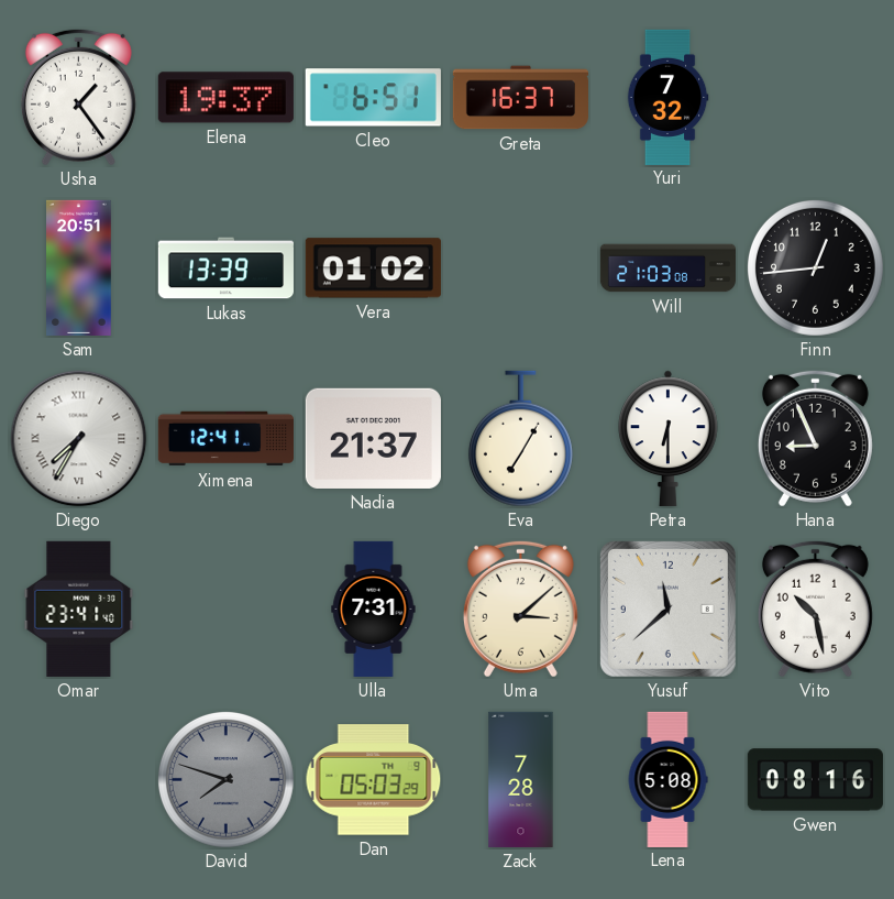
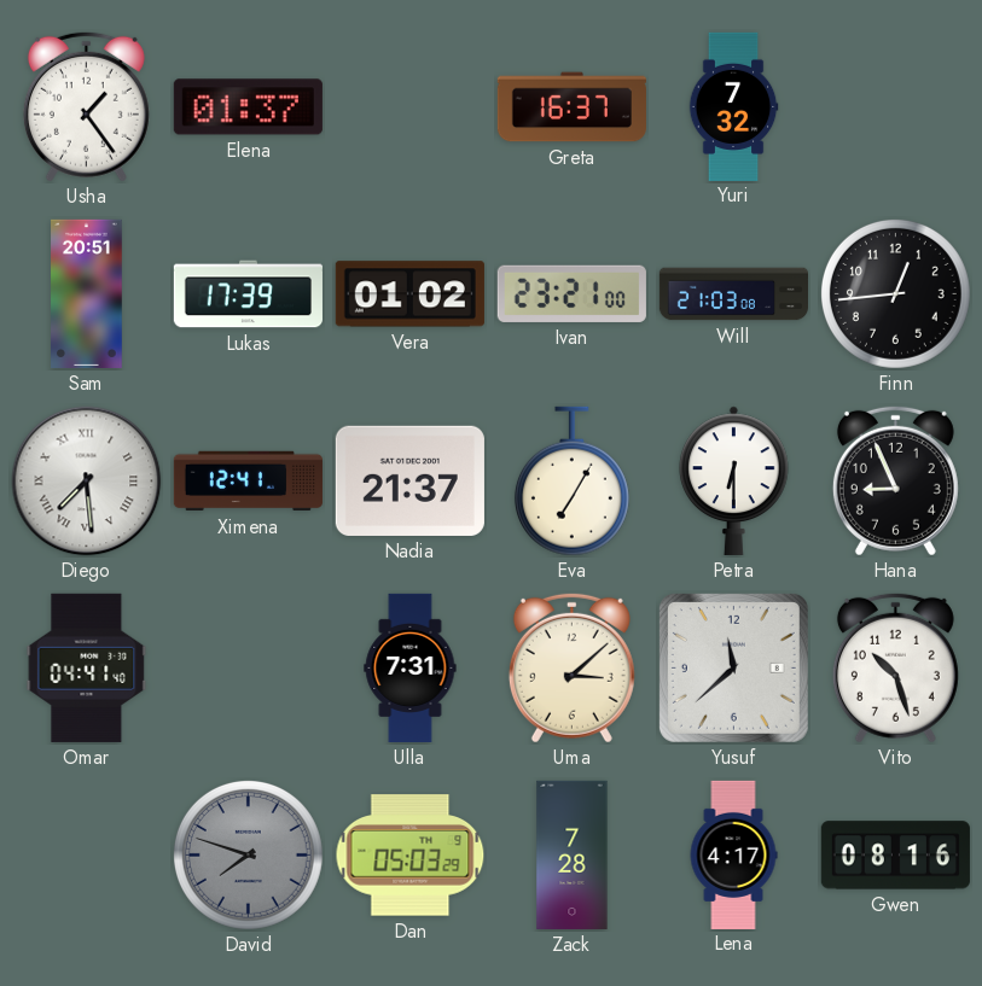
Elena: 19:37 -> 01:37
Cleo: 6:51 -> none
Lukas: 13:39 -> 17:39
Ivan: none -> 23:21
Diego: 7:35 -> 7:29
Omar: 23:41 -> 04:41
Vito: 10:28 -> 10:27
Lena: 5:08 -> 4:17
